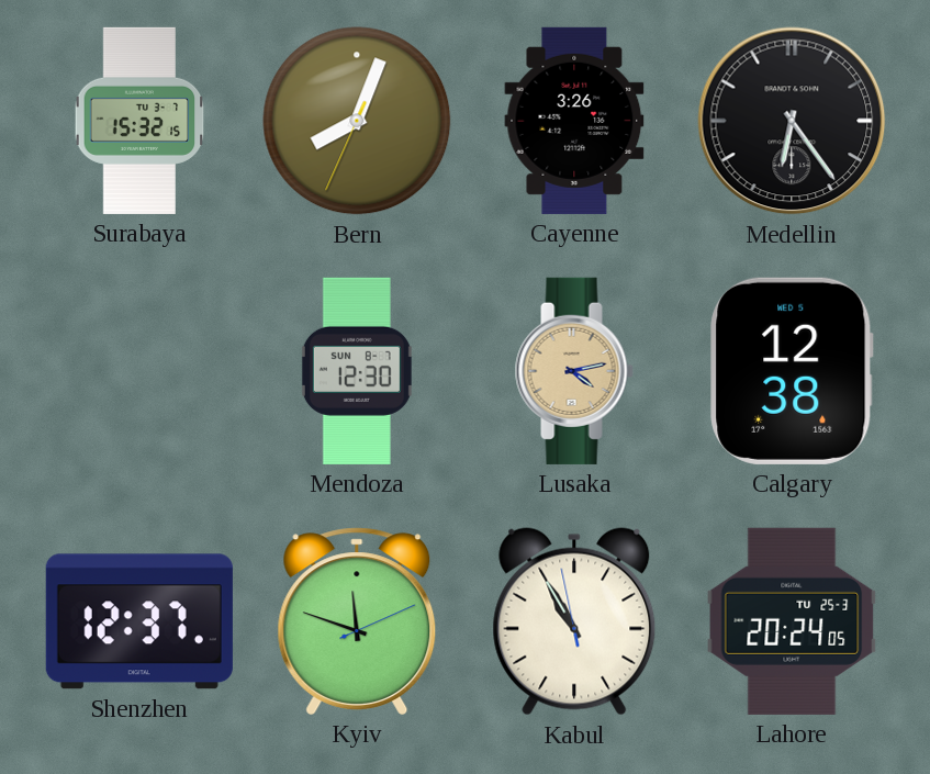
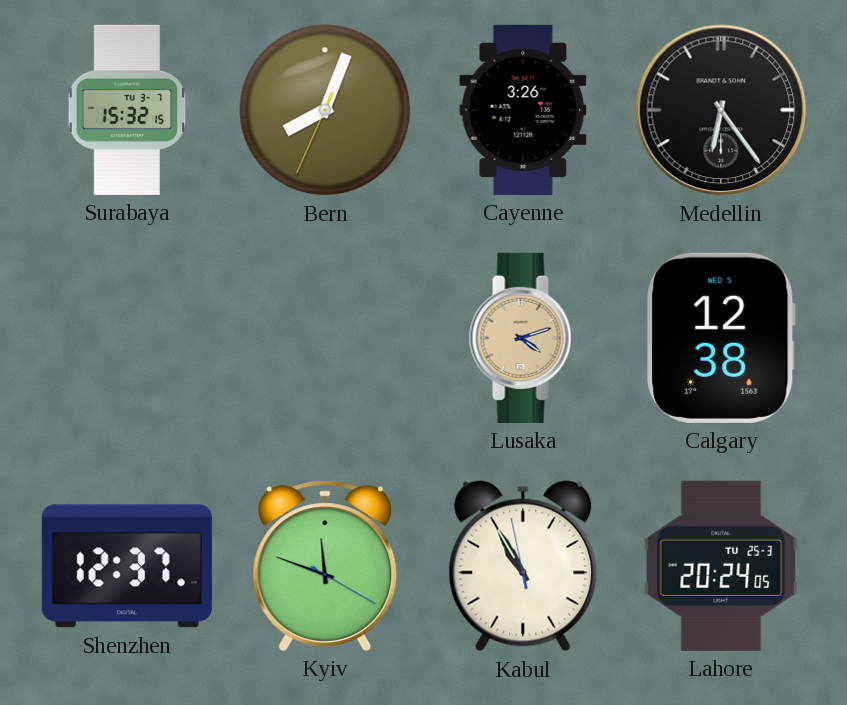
Mendoza: 12:30 -> none
Lusaka: 4:13 -> 4:12
Kyiv: 11:48:11 -> 11:48:20
